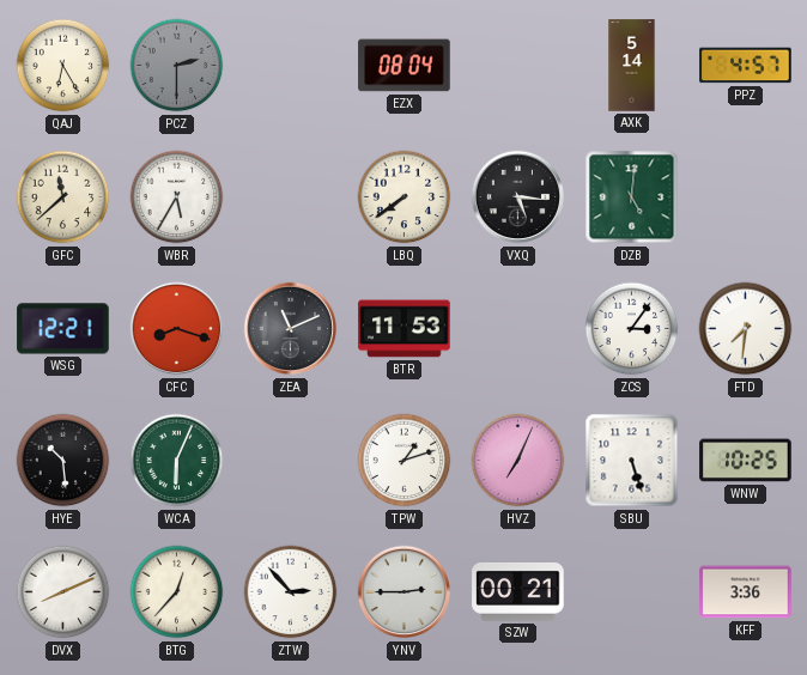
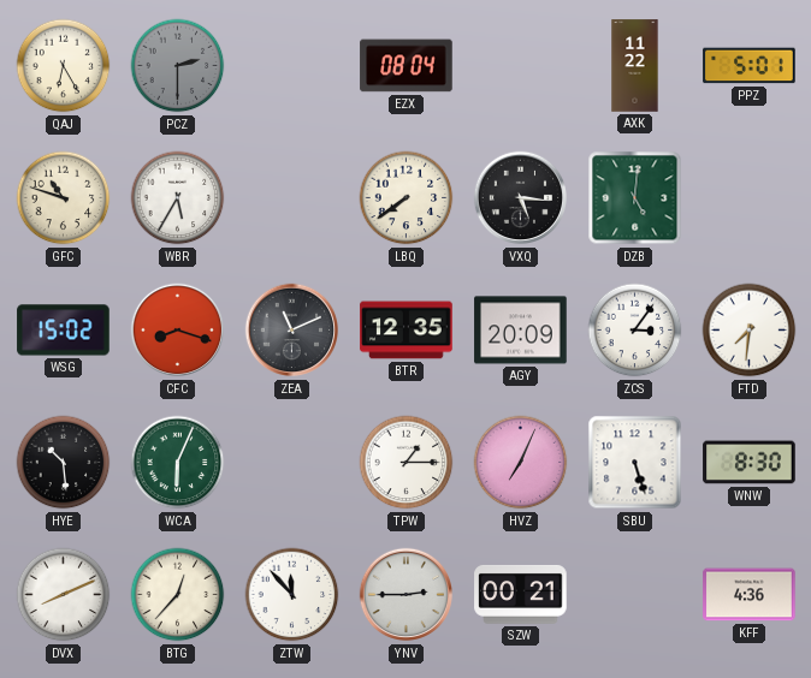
AXK: 5:14 -> 11:22
PPZ: 4:57 -> 5:01
GFC: 11:38 -> 10:48
WSG: 12:21 -> 15:02
BTR: 11:53 -> 12:35
AGY: none -> 20:09
TPW: 1:12 -> 1:15
WNW: 10:25 -> 8:30
ZTW: 2:53 -> 11:53
KFF: 3:36 -> 4:36
